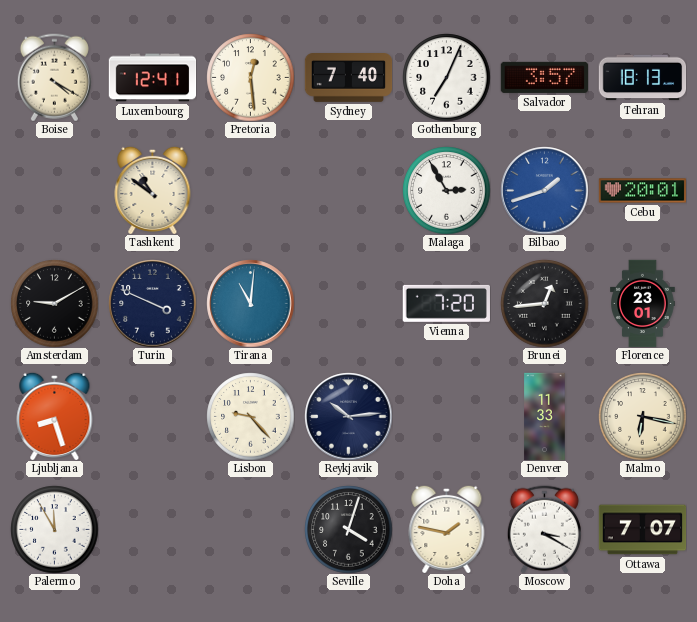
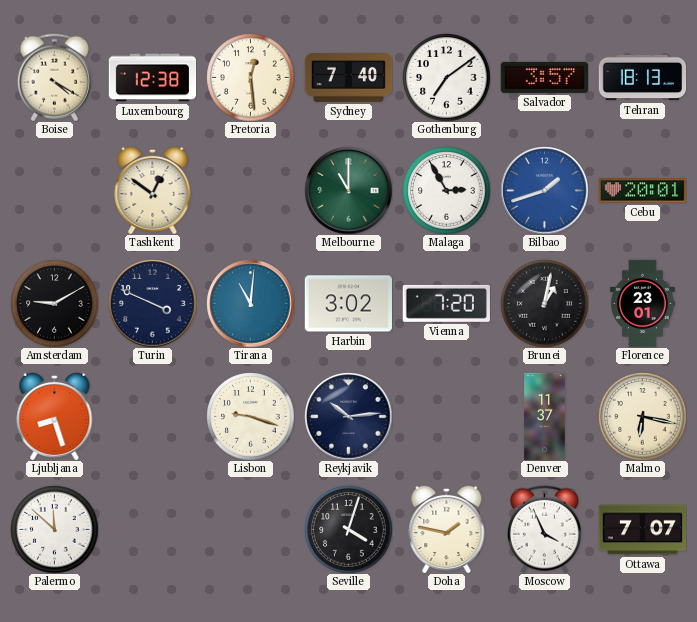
Luxembourg: 12:41 -> 12:38
Gothenburg: 7:04 -> 7:09
Tashkent: 10:51 -> 12:51
Melbourne: none -> 11:00
Harbin: none -> 3:02
Brunei: 12:44 -> 1:02
Lisbon: 9:23 -> 9:18
Denver: 11:33 -> 11:37
Palermo: 11:55 -> 11:52
Moscow: 3:20 -> 3:56
